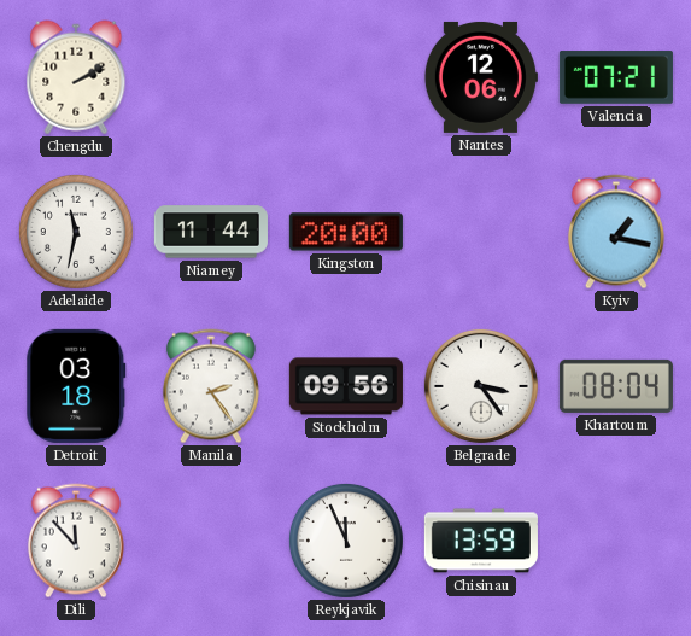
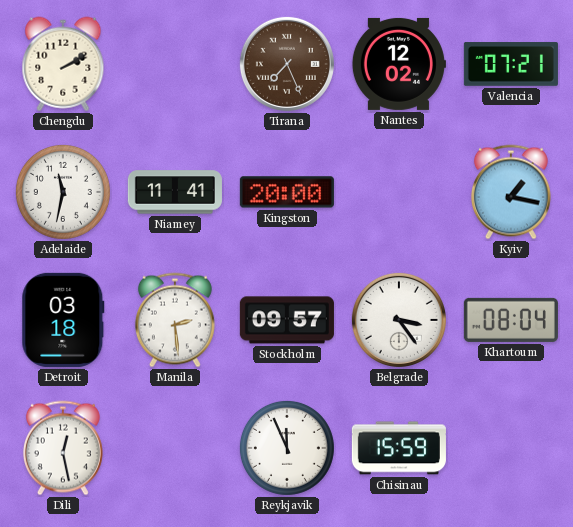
Tirana: none -> 7:26
Nantes: 12:06 -> 12:02
Niamey: 11:44 -> 11:41
Manila: 2:24 -> 2:29
Stockholm: 09:56 -> 09:57
Dili: 11:53 -> 12:28
Chisinau: 13:59 -> 15:59
